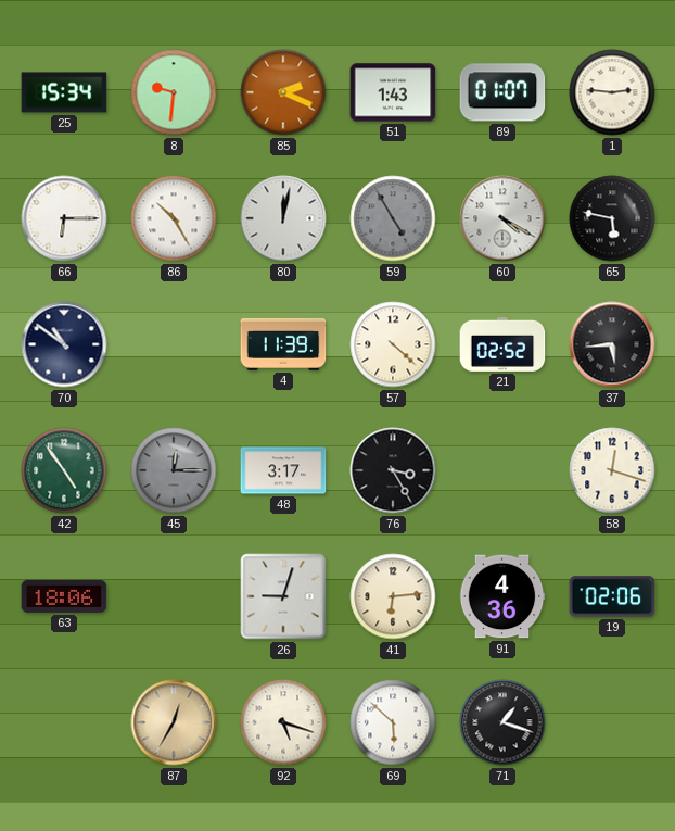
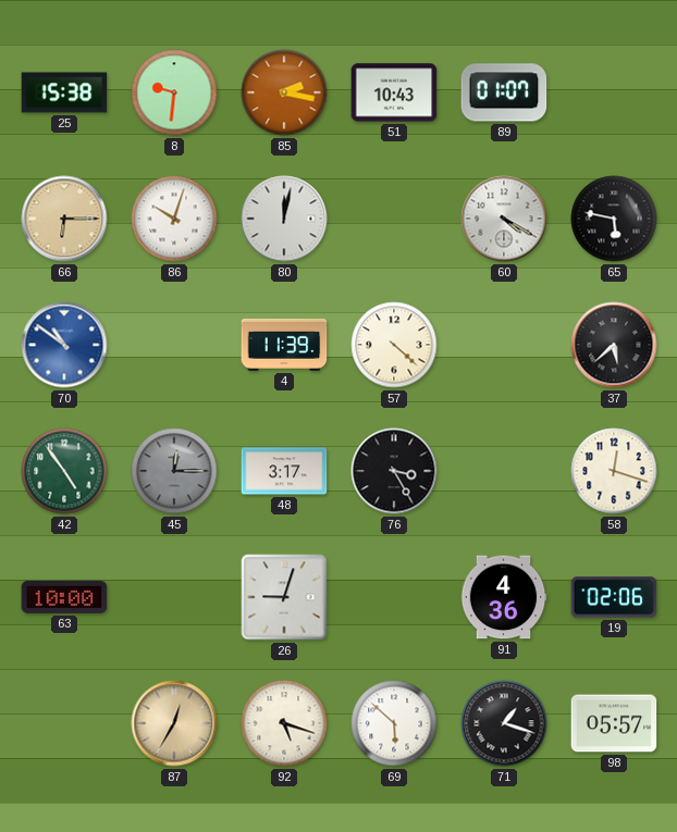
25: 15:34 -> 15:38
85: 2:19 -> 2:17
51: 1:43 -> 10:43
1: 2:46 -> none
66 dial: white -> champagne
86: 10:25 -> 10:03
59: 4:55 -> none
70 dial: navy -> blue
21: 02:52 -> none
37: 5:44 -> 5:38
63: 18:06 -> 10:00
41: 6:14 -> none
98: none -> 05:57
